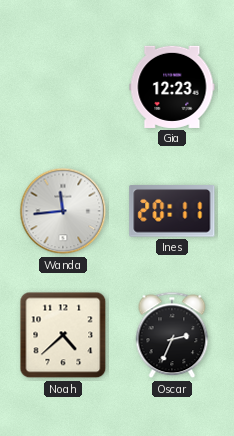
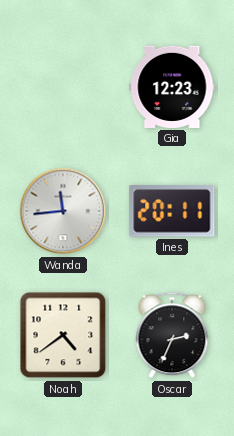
Noah: 4:38 -> 4:39
